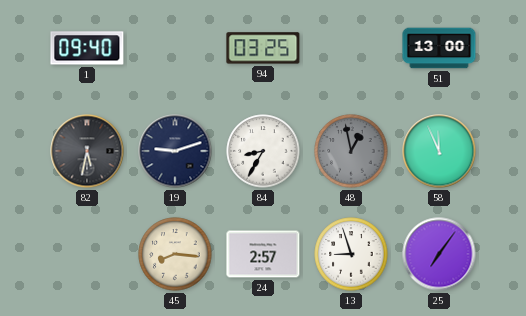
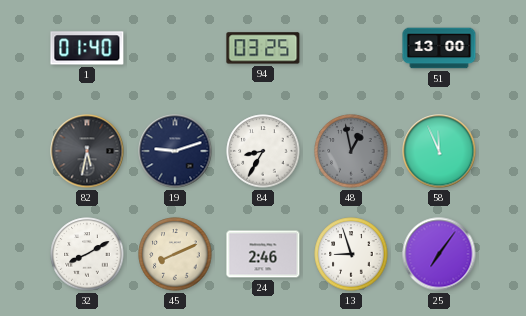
1: 09:40 -> 01:40
32: none -> 8:10
45: 8:16 -> 8:11
24: 2:57 -> 2:46
